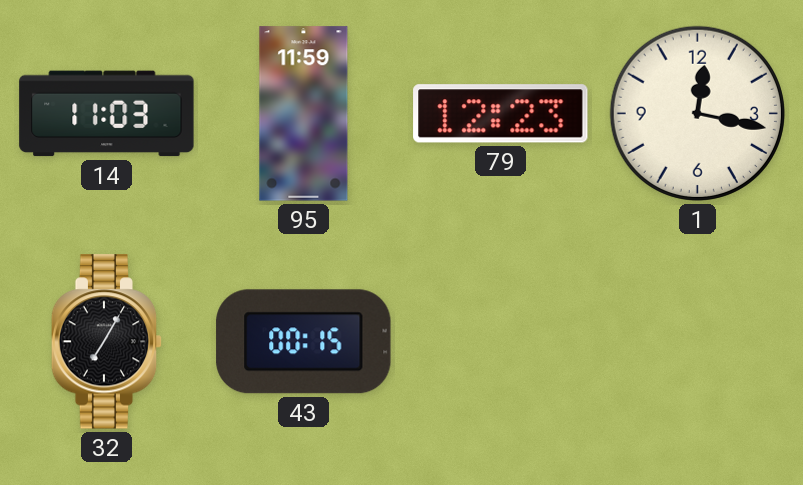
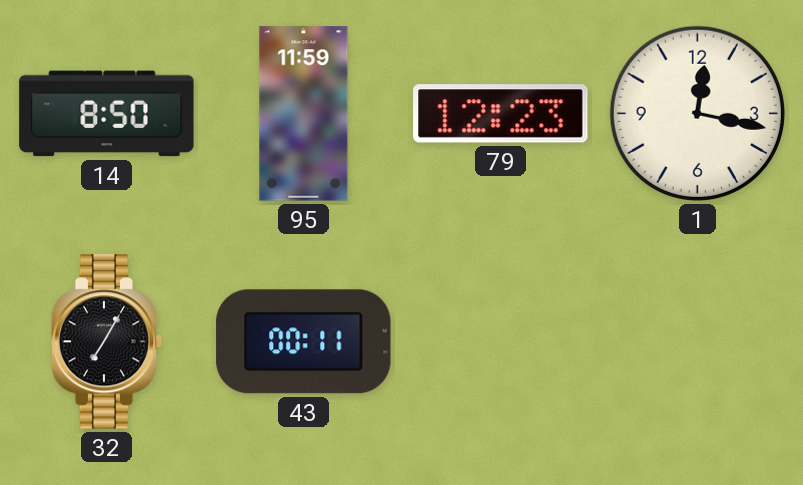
14: 11:03 -> 8:50
43: 00:15 -> 00:11
